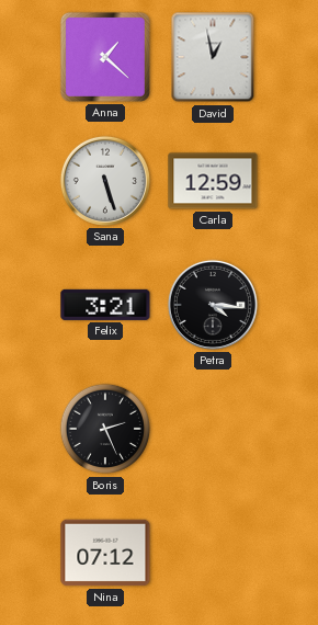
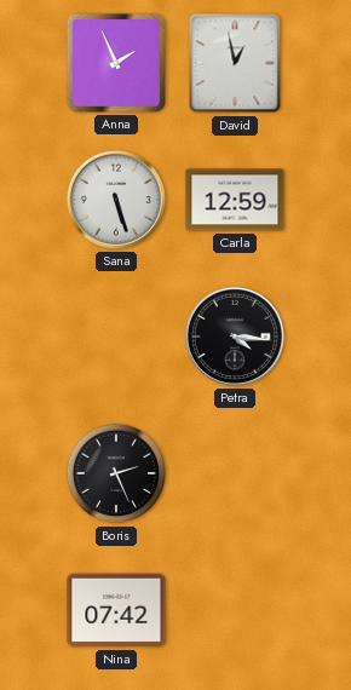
Anna: 1:22 -> 1:56
Felix: 3:21 -> none
Nina: 07:12 -> 07:42
